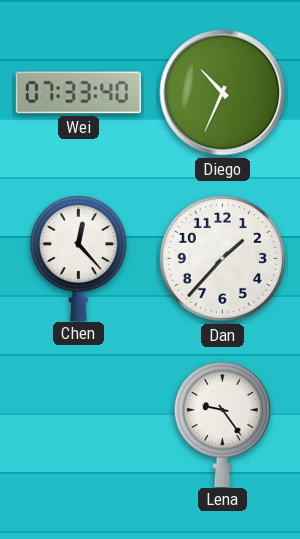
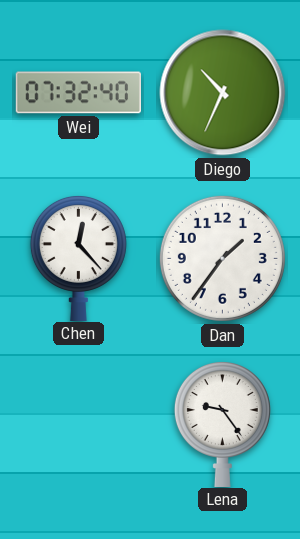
Wei: 07:33 -> 07:32
Dan: 1:37 -> 1:36
